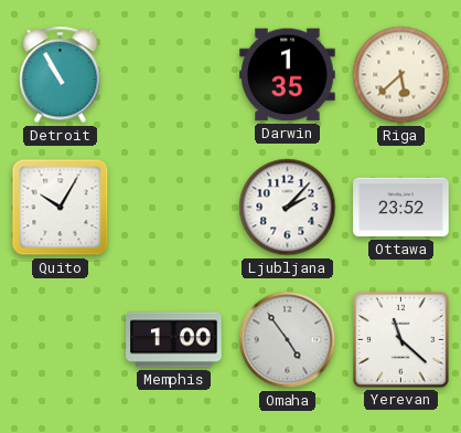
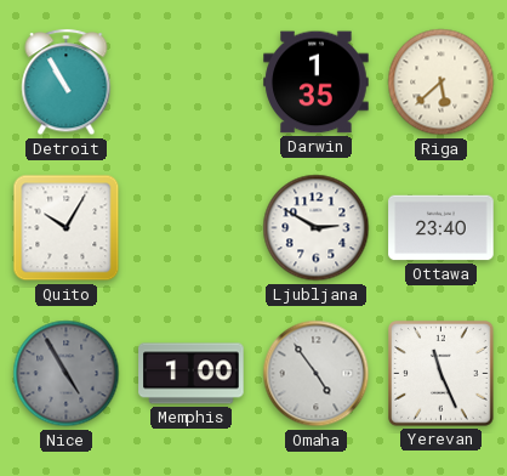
Ljubljana: 2:07 -> 2:50
Ottawa: 23:52 -> 23:40
Nice: none -> 4:55
Yerevan: 11:22 -> 11:26
